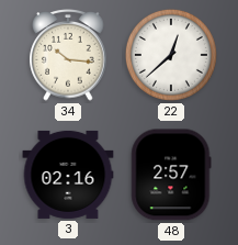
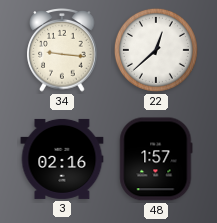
34: 10:16 -> 9:16
48: 2:57 -> 1:57
